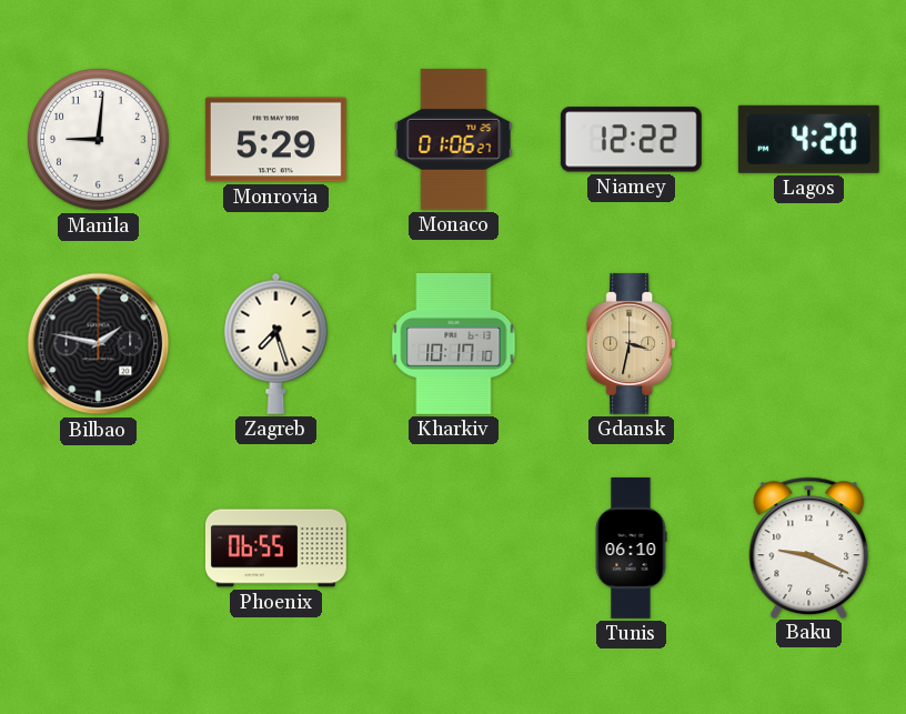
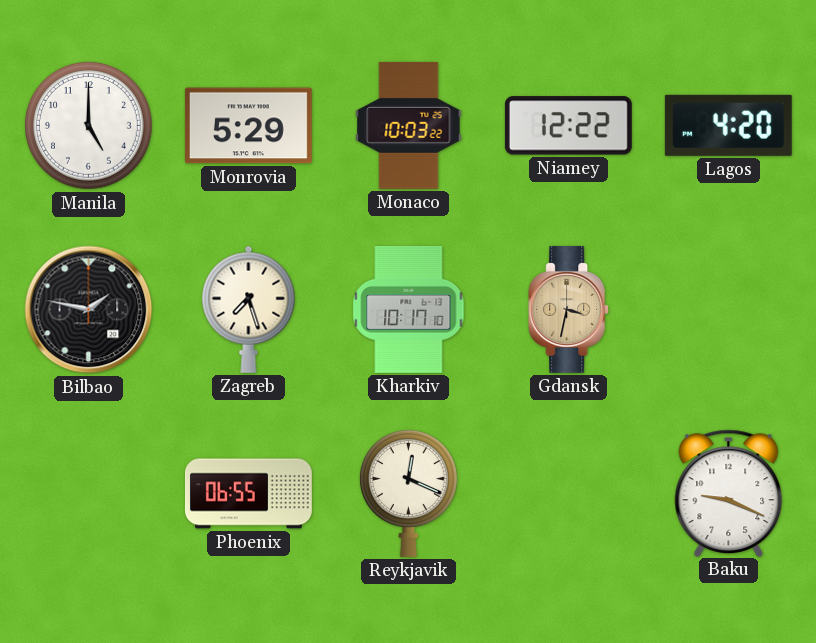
Manila: 9:01 -> 5:00
Monaco: 01:06 -> 10:03
Reykjavik: none -> 12:19
Tunis: 06:10 -> none
